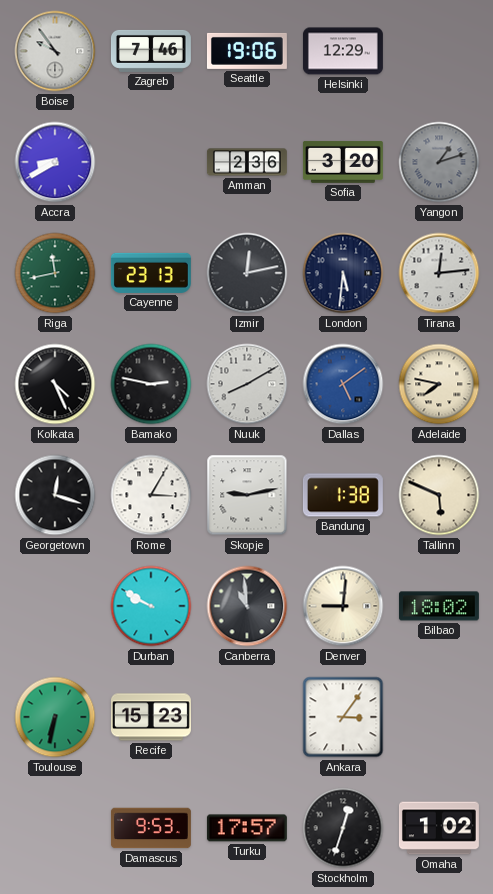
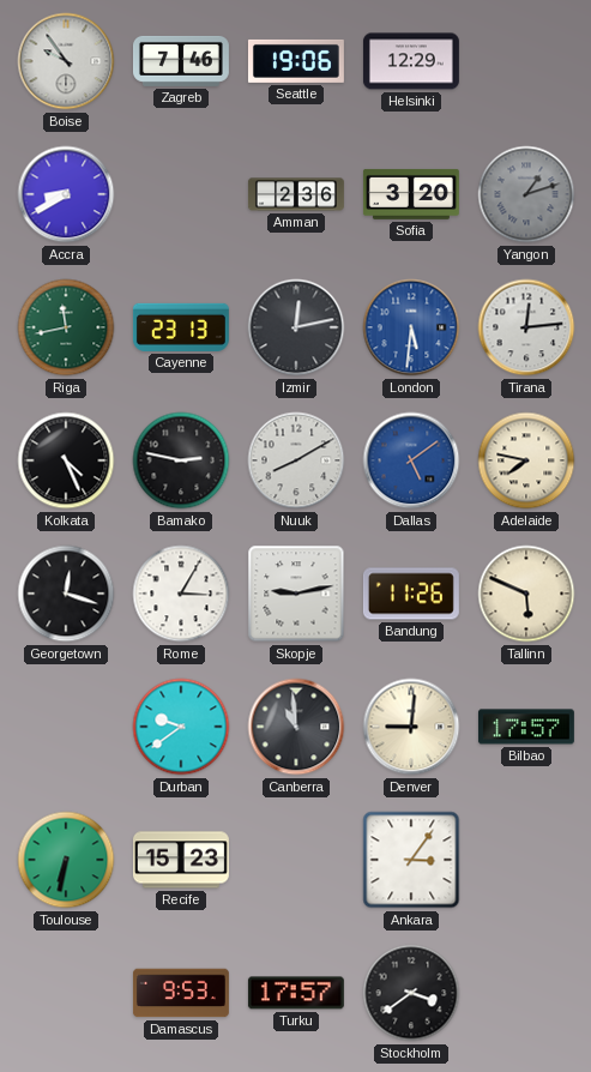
London dial: navy -> blue
Bandung: 1:38 -> 11:26
Durban: 9:50 -> 9:39
Bilbao: 18:02 -> 17:57
Stockholm: 12:33 -> 3:39
Omaha: 1:02 -> none
